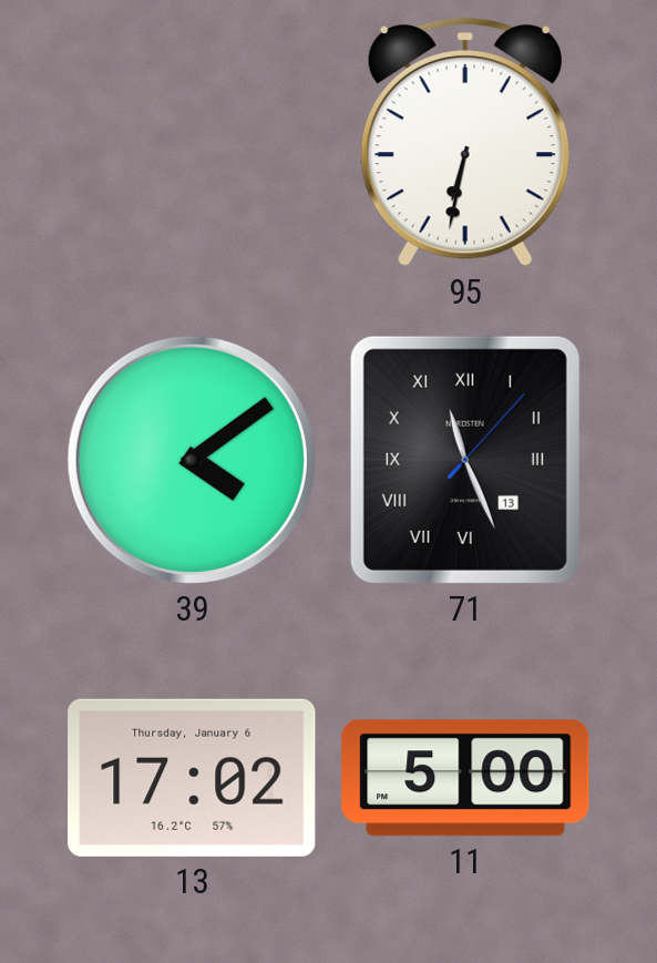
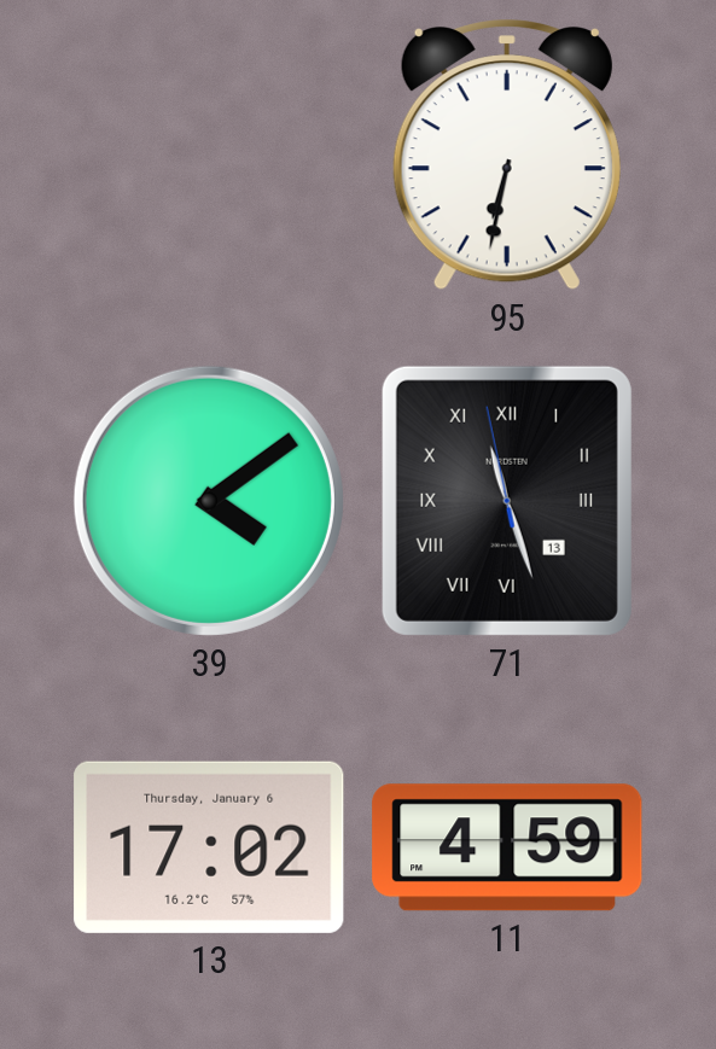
71: 11:26:07 -> 11:26:58
11: 5:00 -> 4:59
